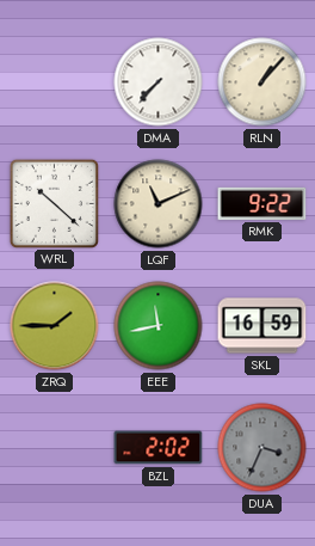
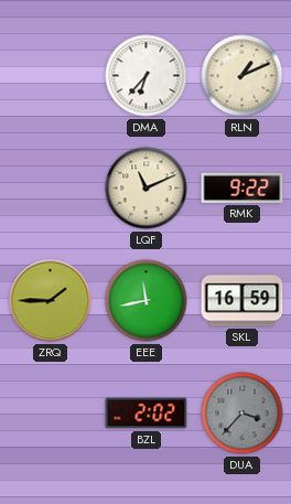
DMA: 7:37 -> 6:37
RLN: 1:07 -> 1:11
WRL: 10:22 -> none
DUA: 3:34 -> 3:37
